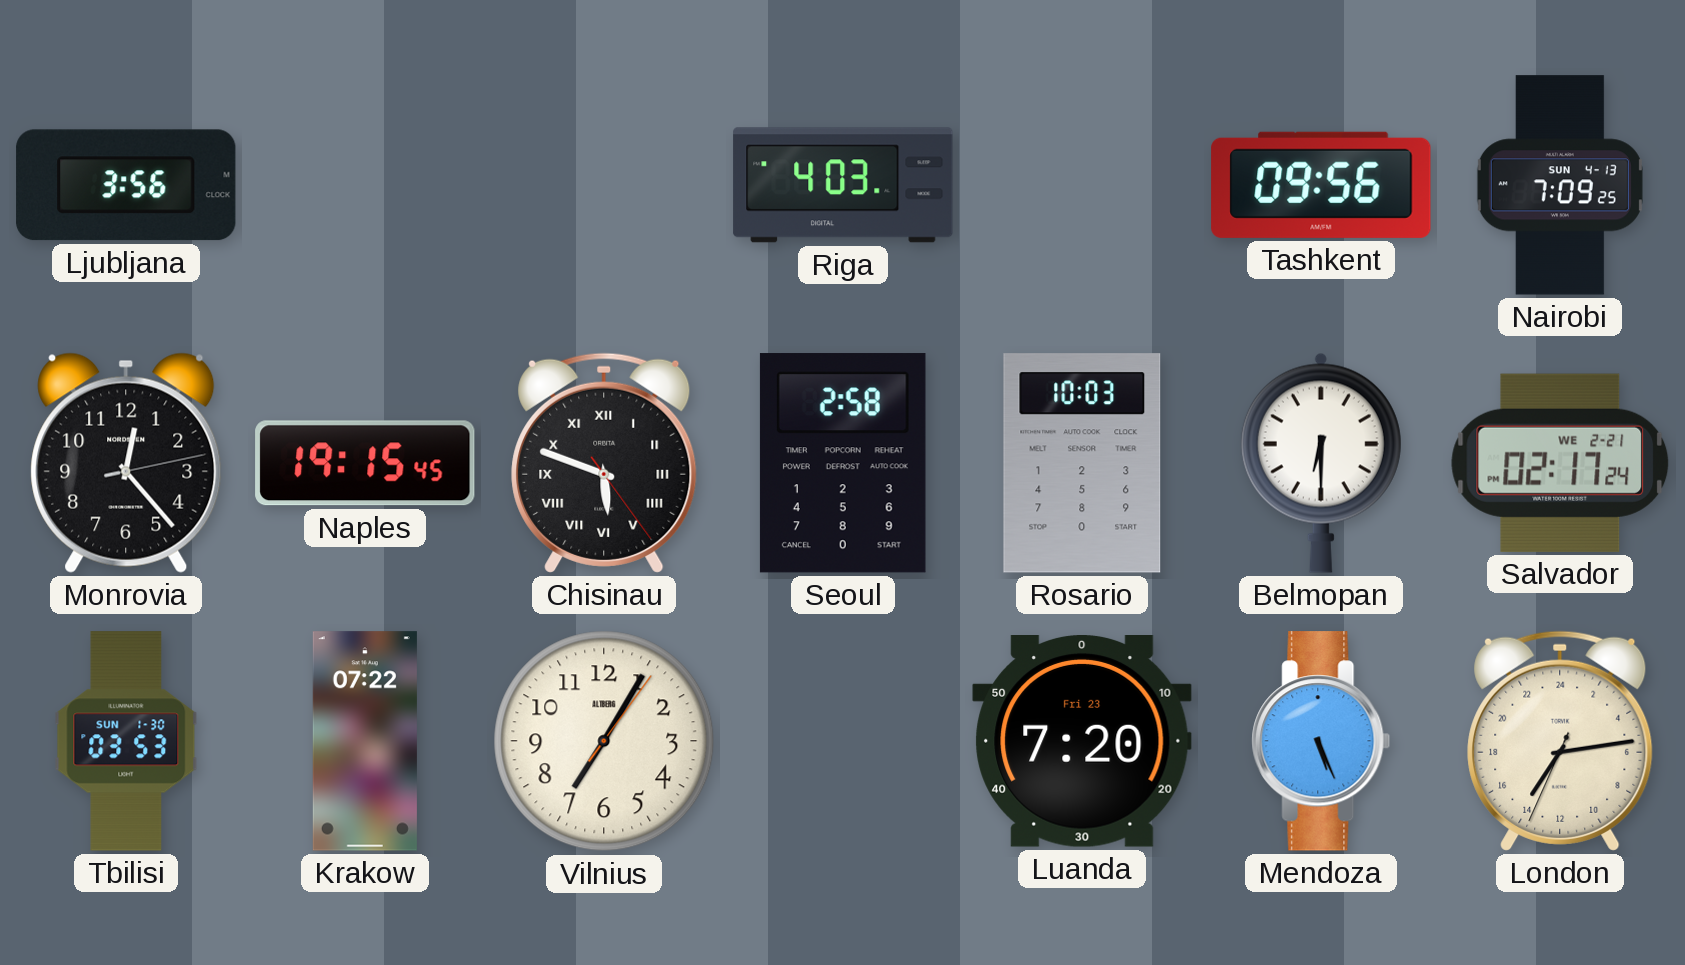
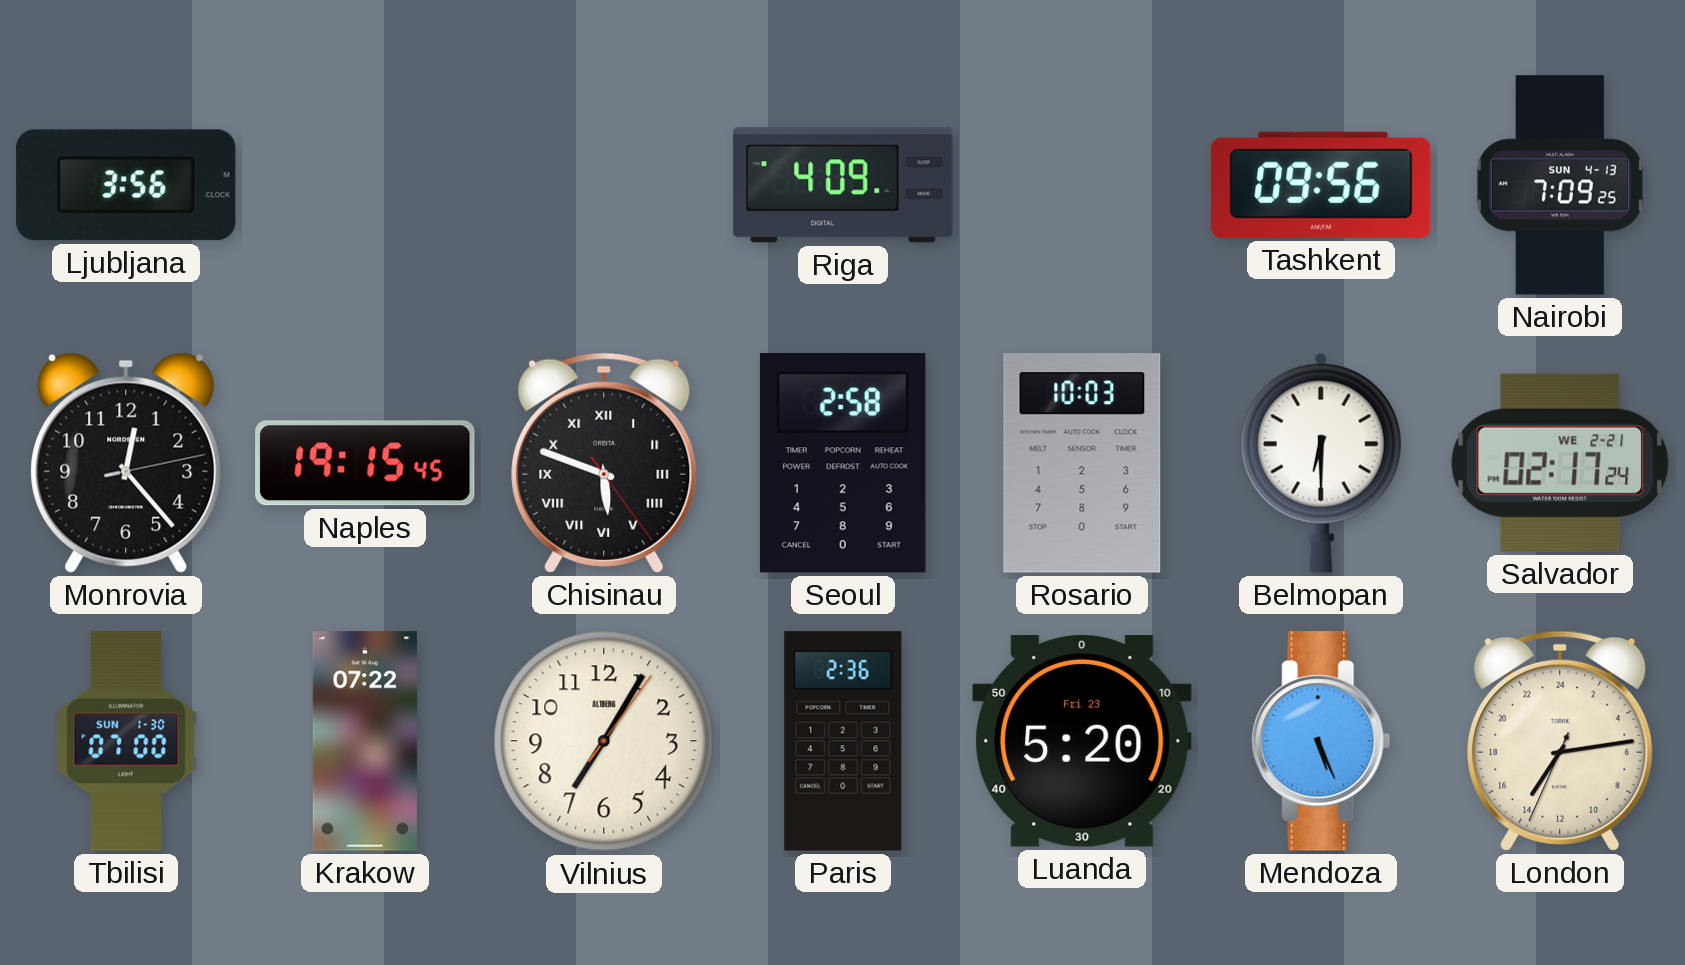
Riga: 4:03 -> 4:09
Tbilisi: 03:53 -> 07:00
Paris: none -> 2:36
Luanda: 7:20 -> 5:20
